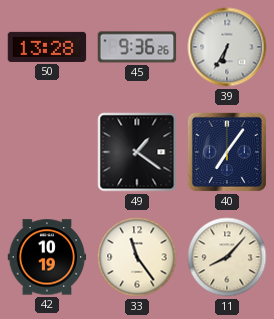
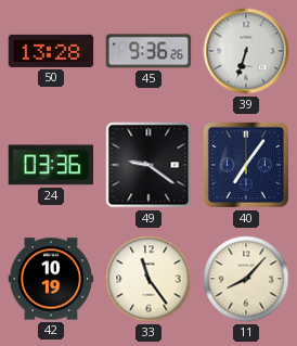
39: 6:35 -> 6:33
24: none -> 03:36
49: 1:21 -> 9:21
